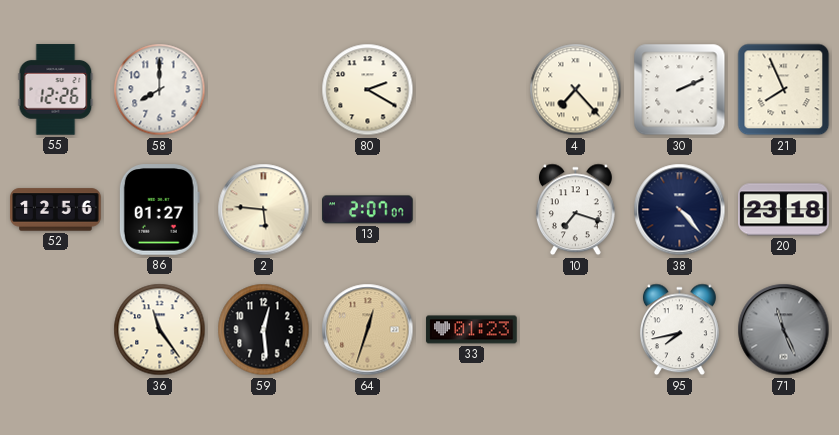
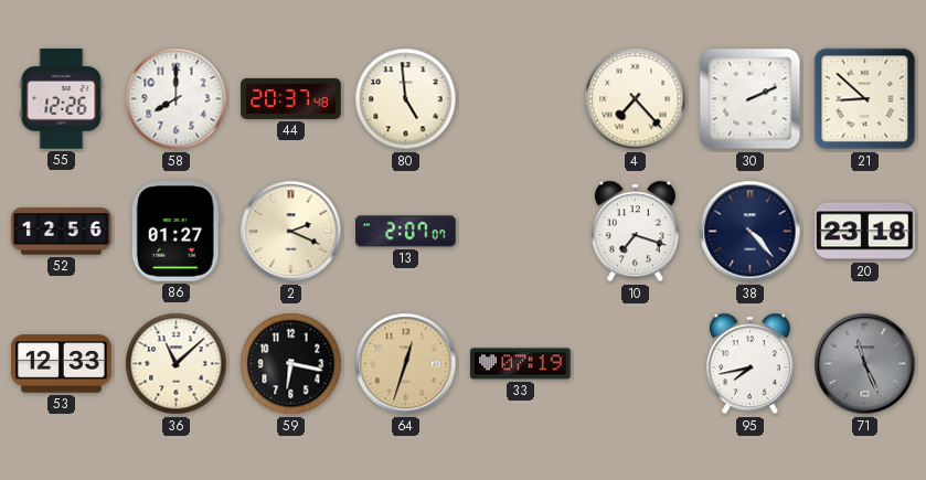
44: none -> 20:37
80: 2:20 -> 4:59
21: 7:56 -> 8:52
2: 5:46 -> 2:19
53: none -> 12:33
36: 11:24 -> 11:08
59: 12:29 -> 6:17
33: 01:23 -> 07:19
